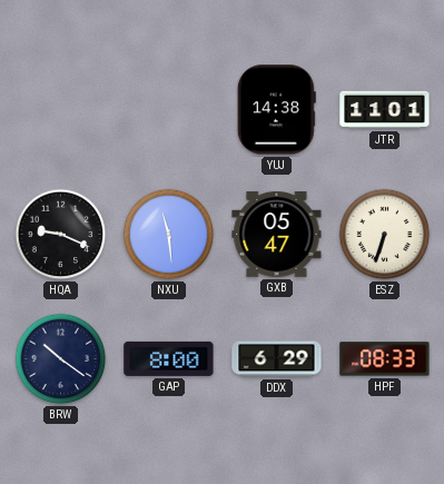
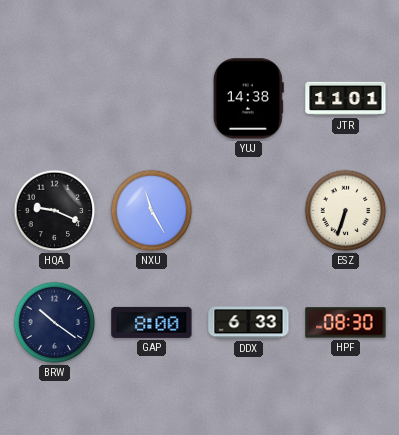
NXU: 11:29 -> 11:25
GXB: 05:47 -> none
DDX: 6:29 -> 6:33
HPF: 08:33 -> 08:30
